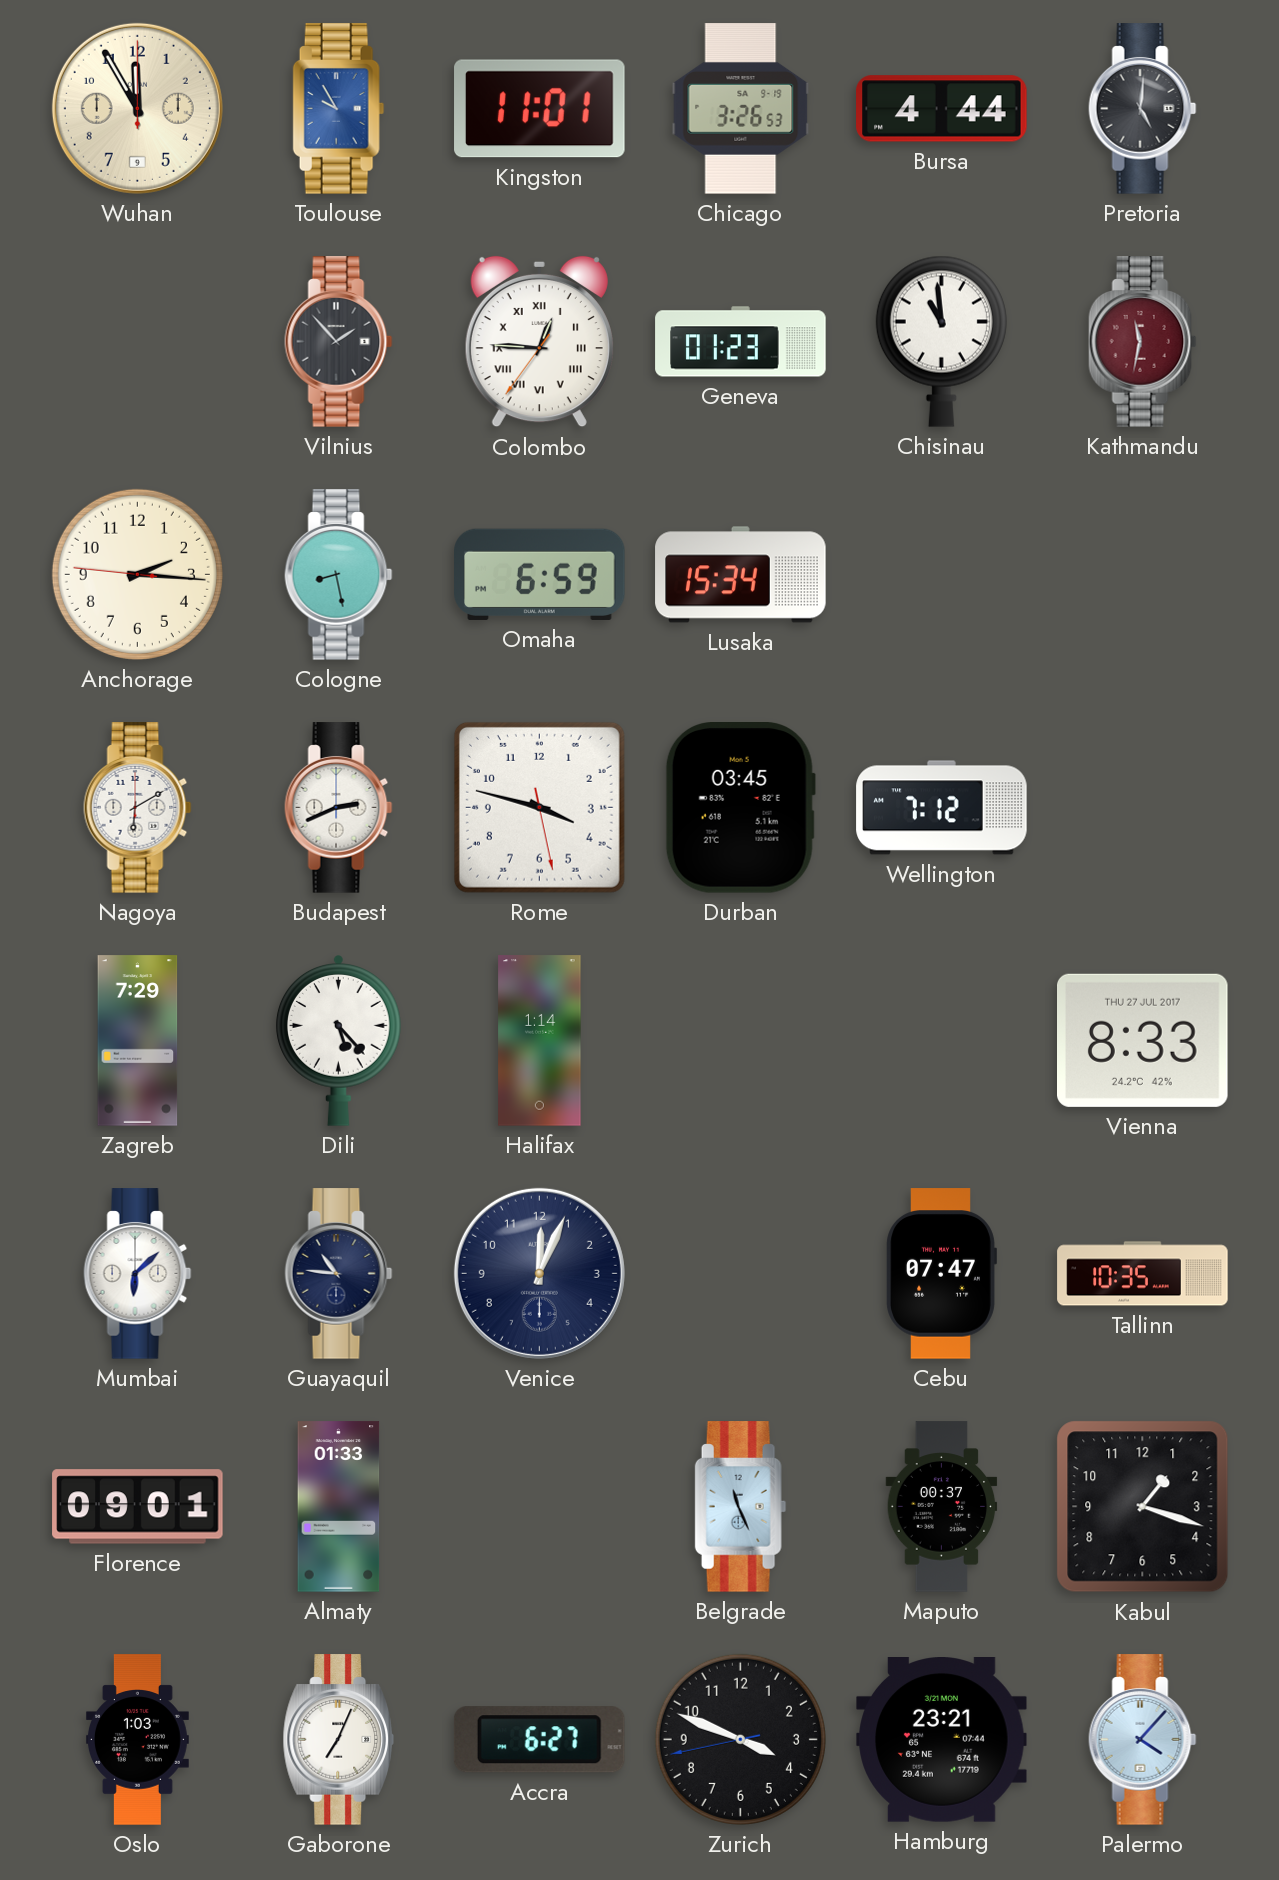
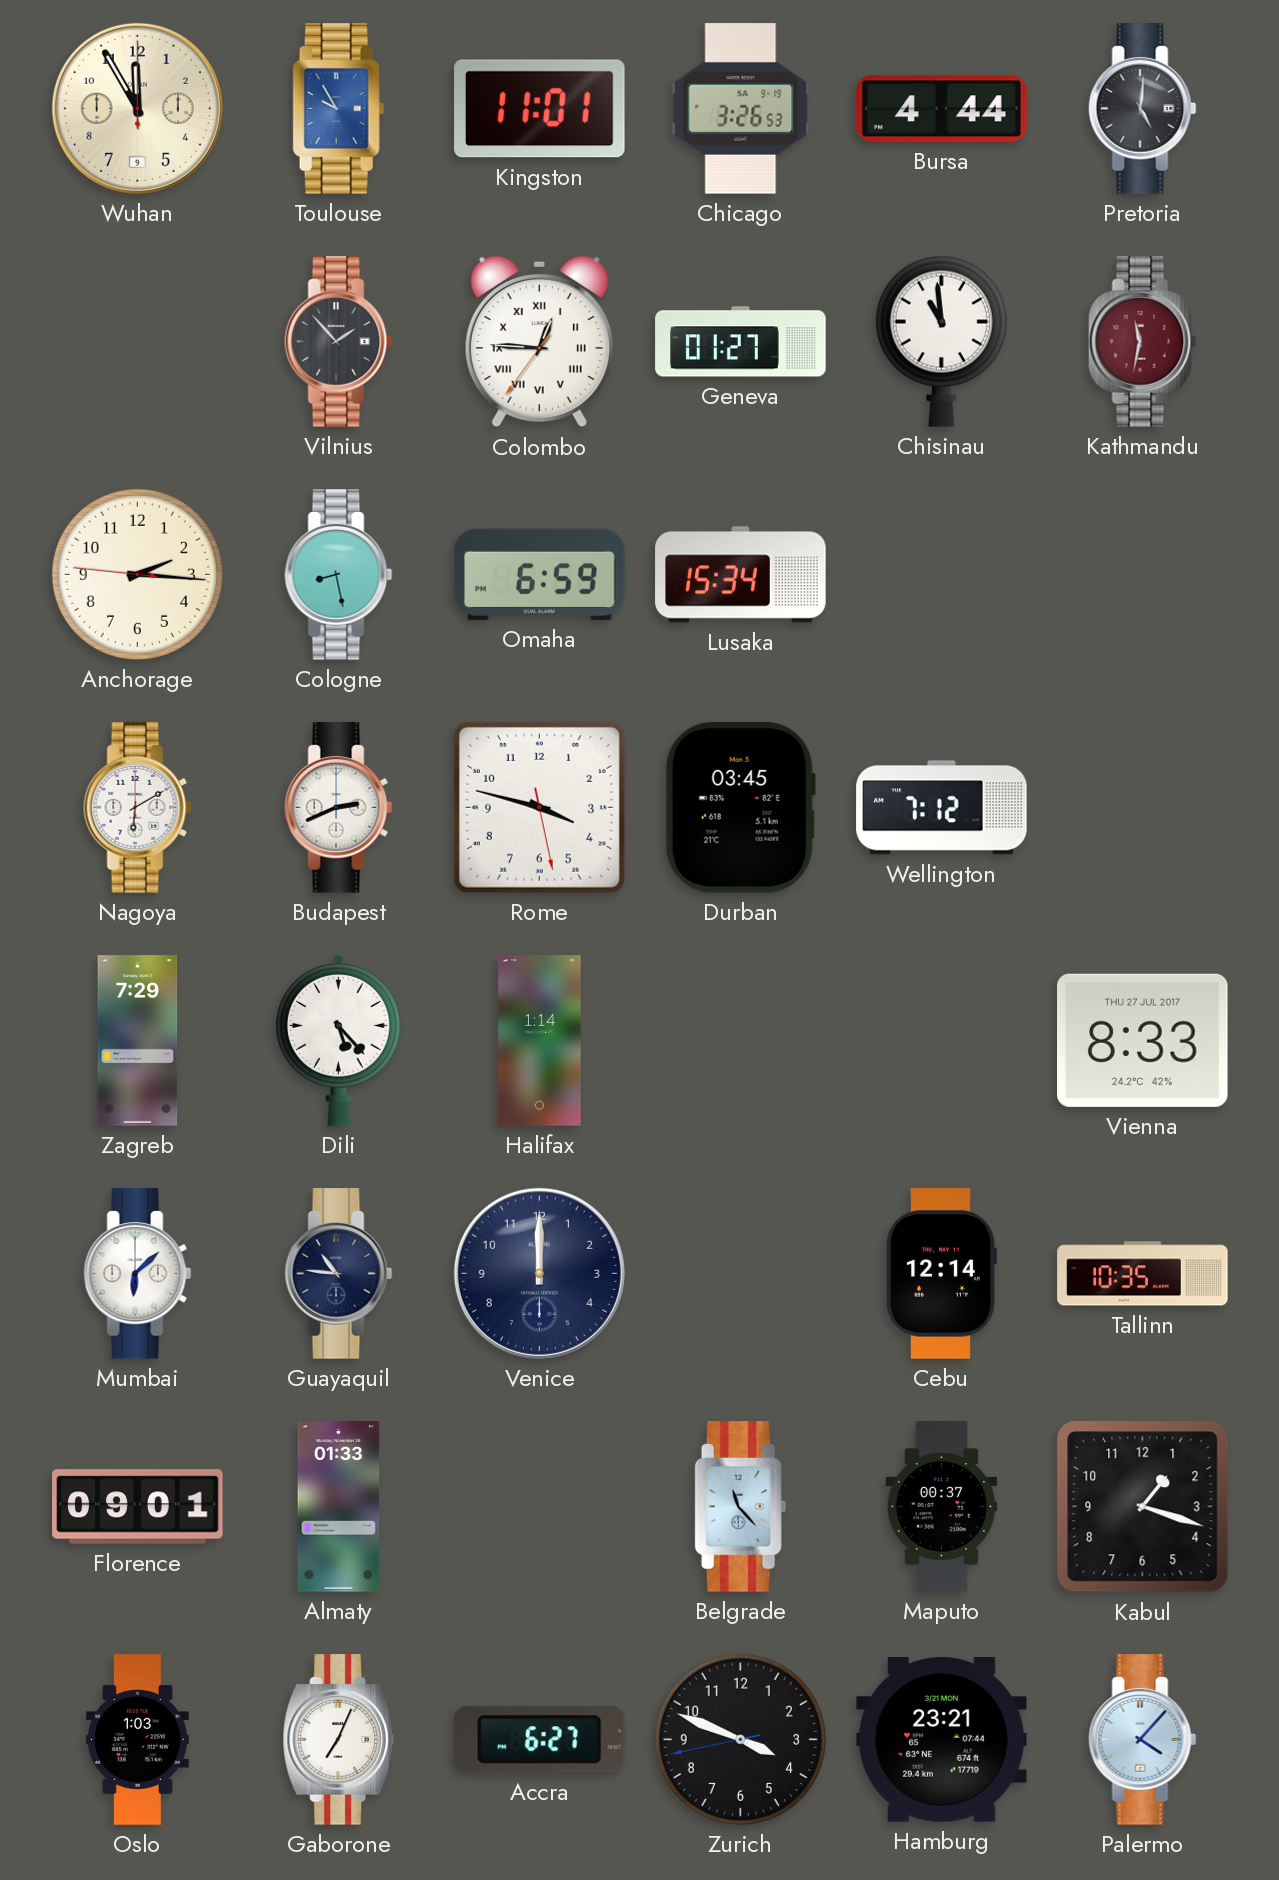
Geneva: 01:23 -> 01:27
Venice: 12:04 -> 12:00
Cebu: 07:47 -> 12:14
Belgrade: 11:26 -> 11:23
